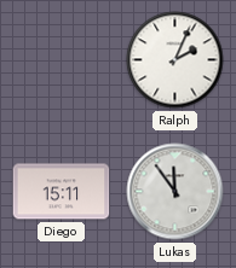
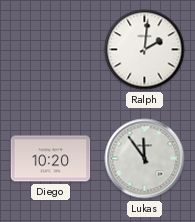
Ralph: 2:04 -> 2:01
Diego: 15:11 -> 10:20
